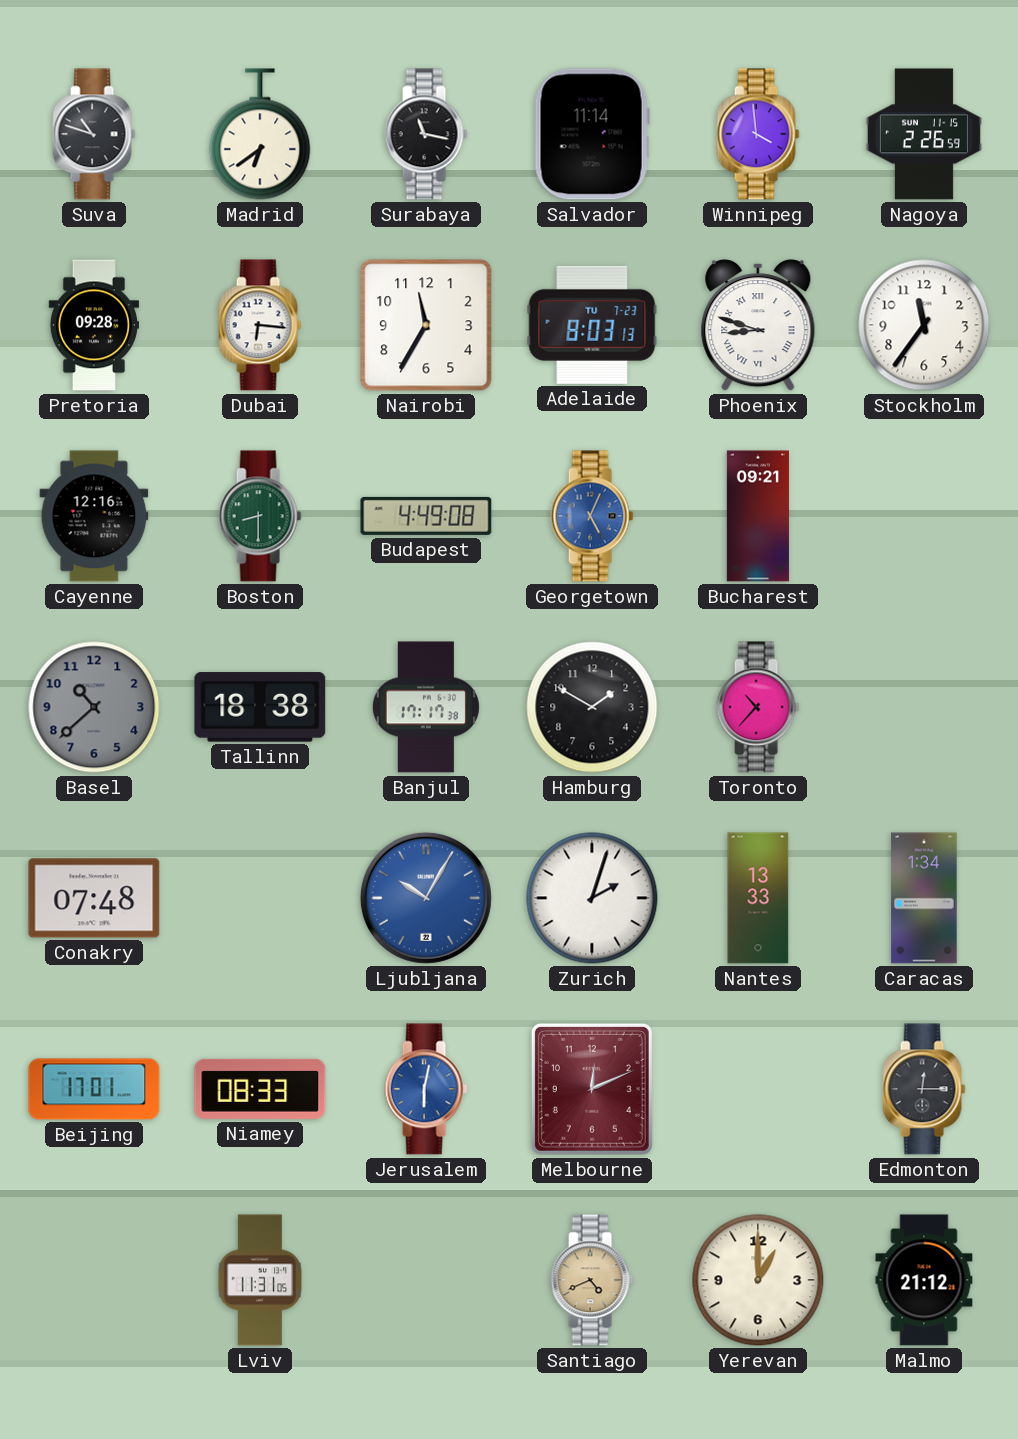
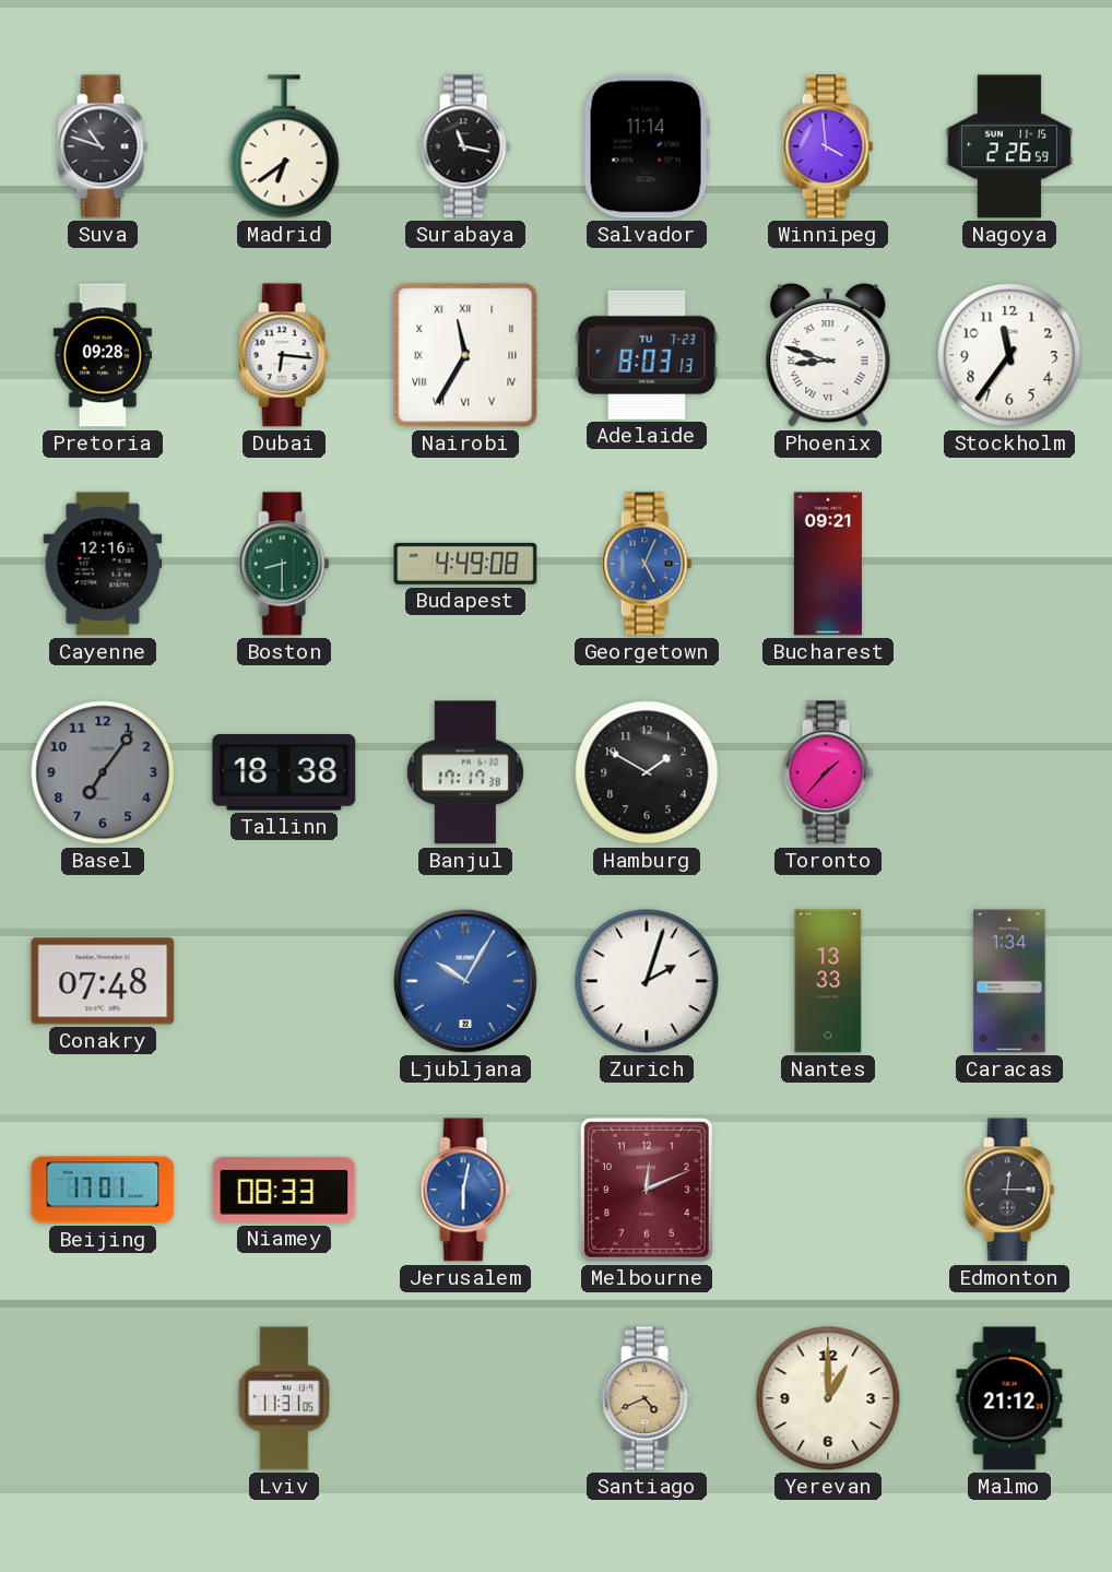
Nairobi numerals: Arabic -> Roman
Basel: 10:38 -> 7:06
Toronto: 10:37 -> 1:37
